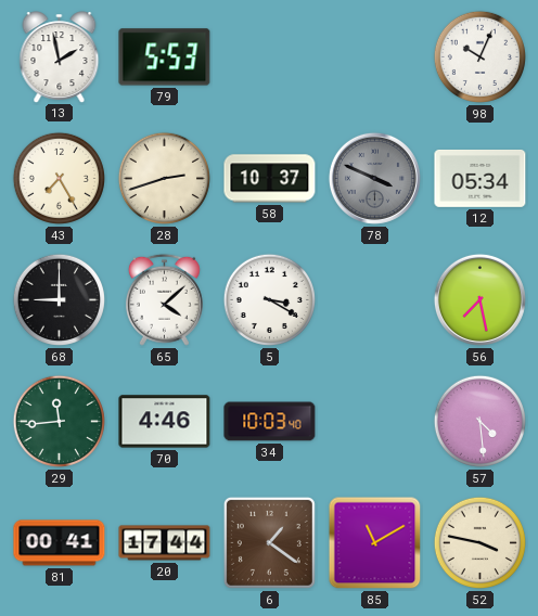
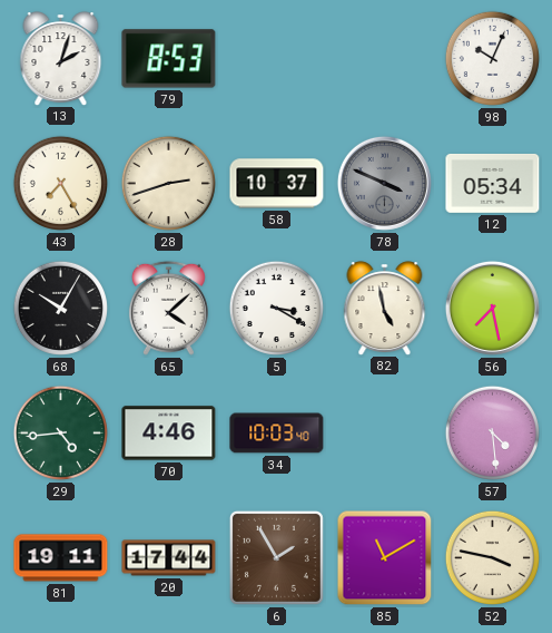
13: 1:58 -> 2:03
79: 5:53 -> 8:53
68: 9:00 -> 10:05
82: none -> 4:58
29: 11:44 -> 4:44
81: 00:41 -> 19:11
6: 1:21 -> 1:55
